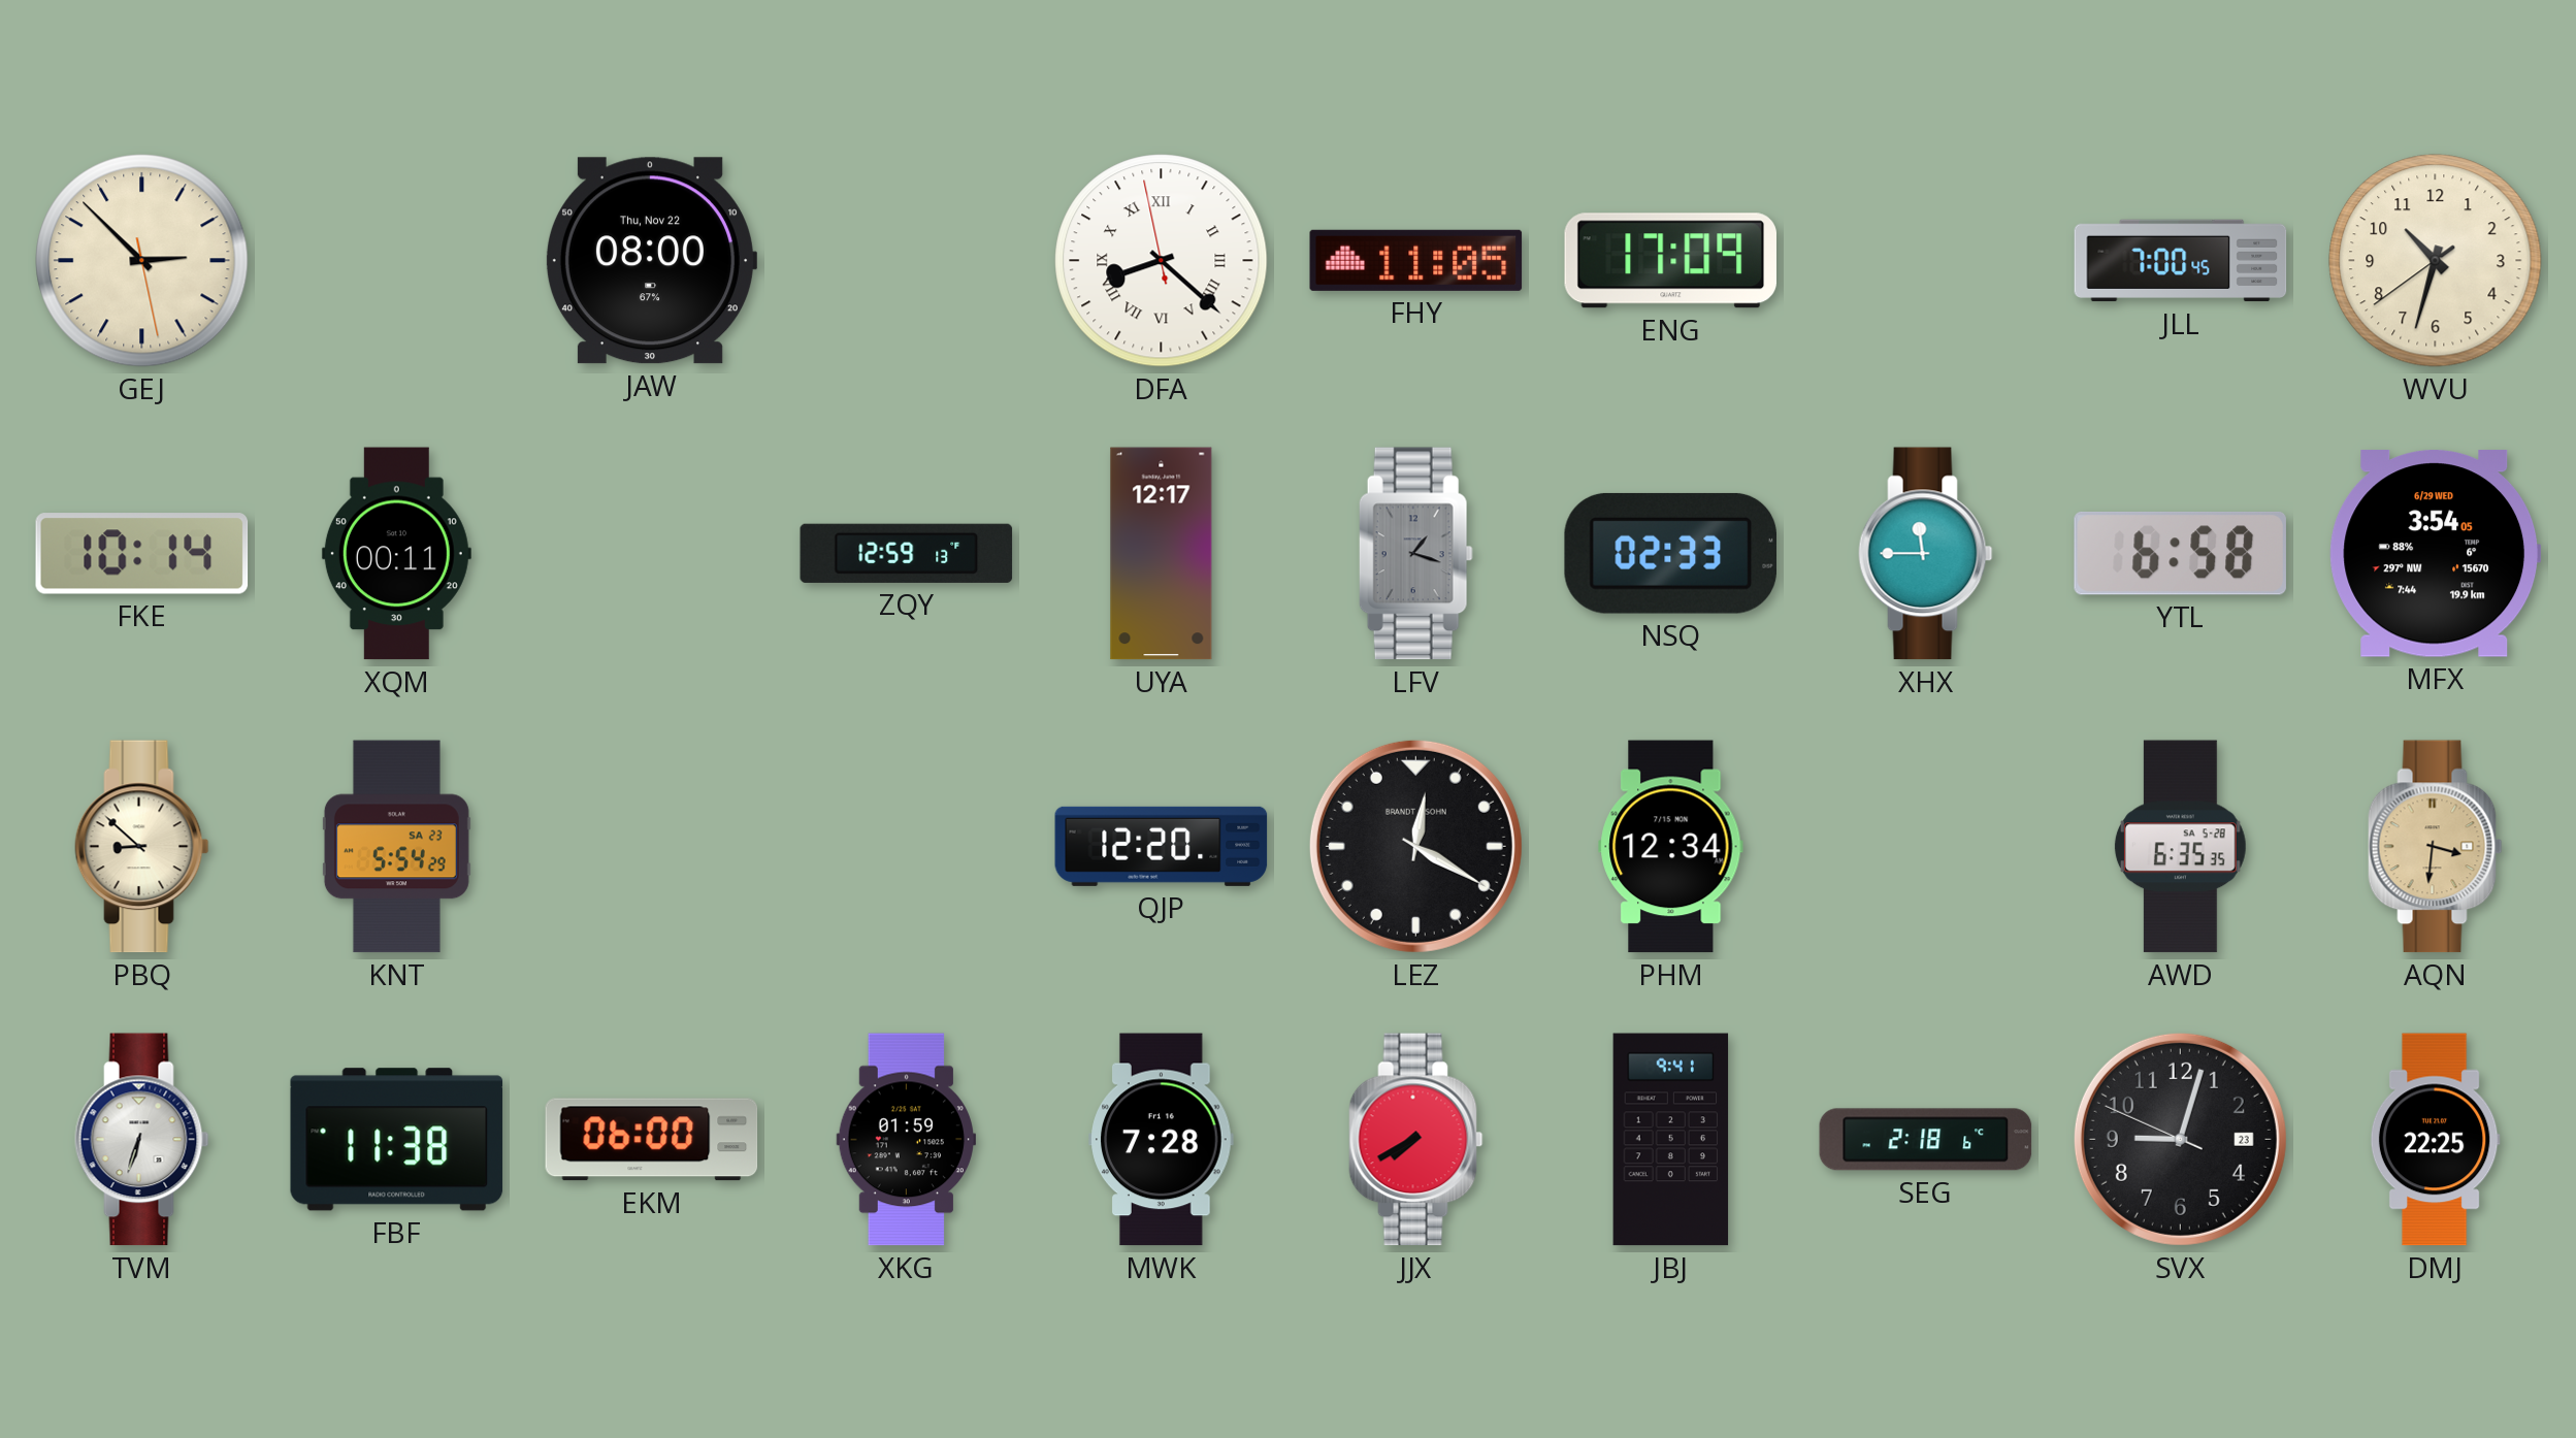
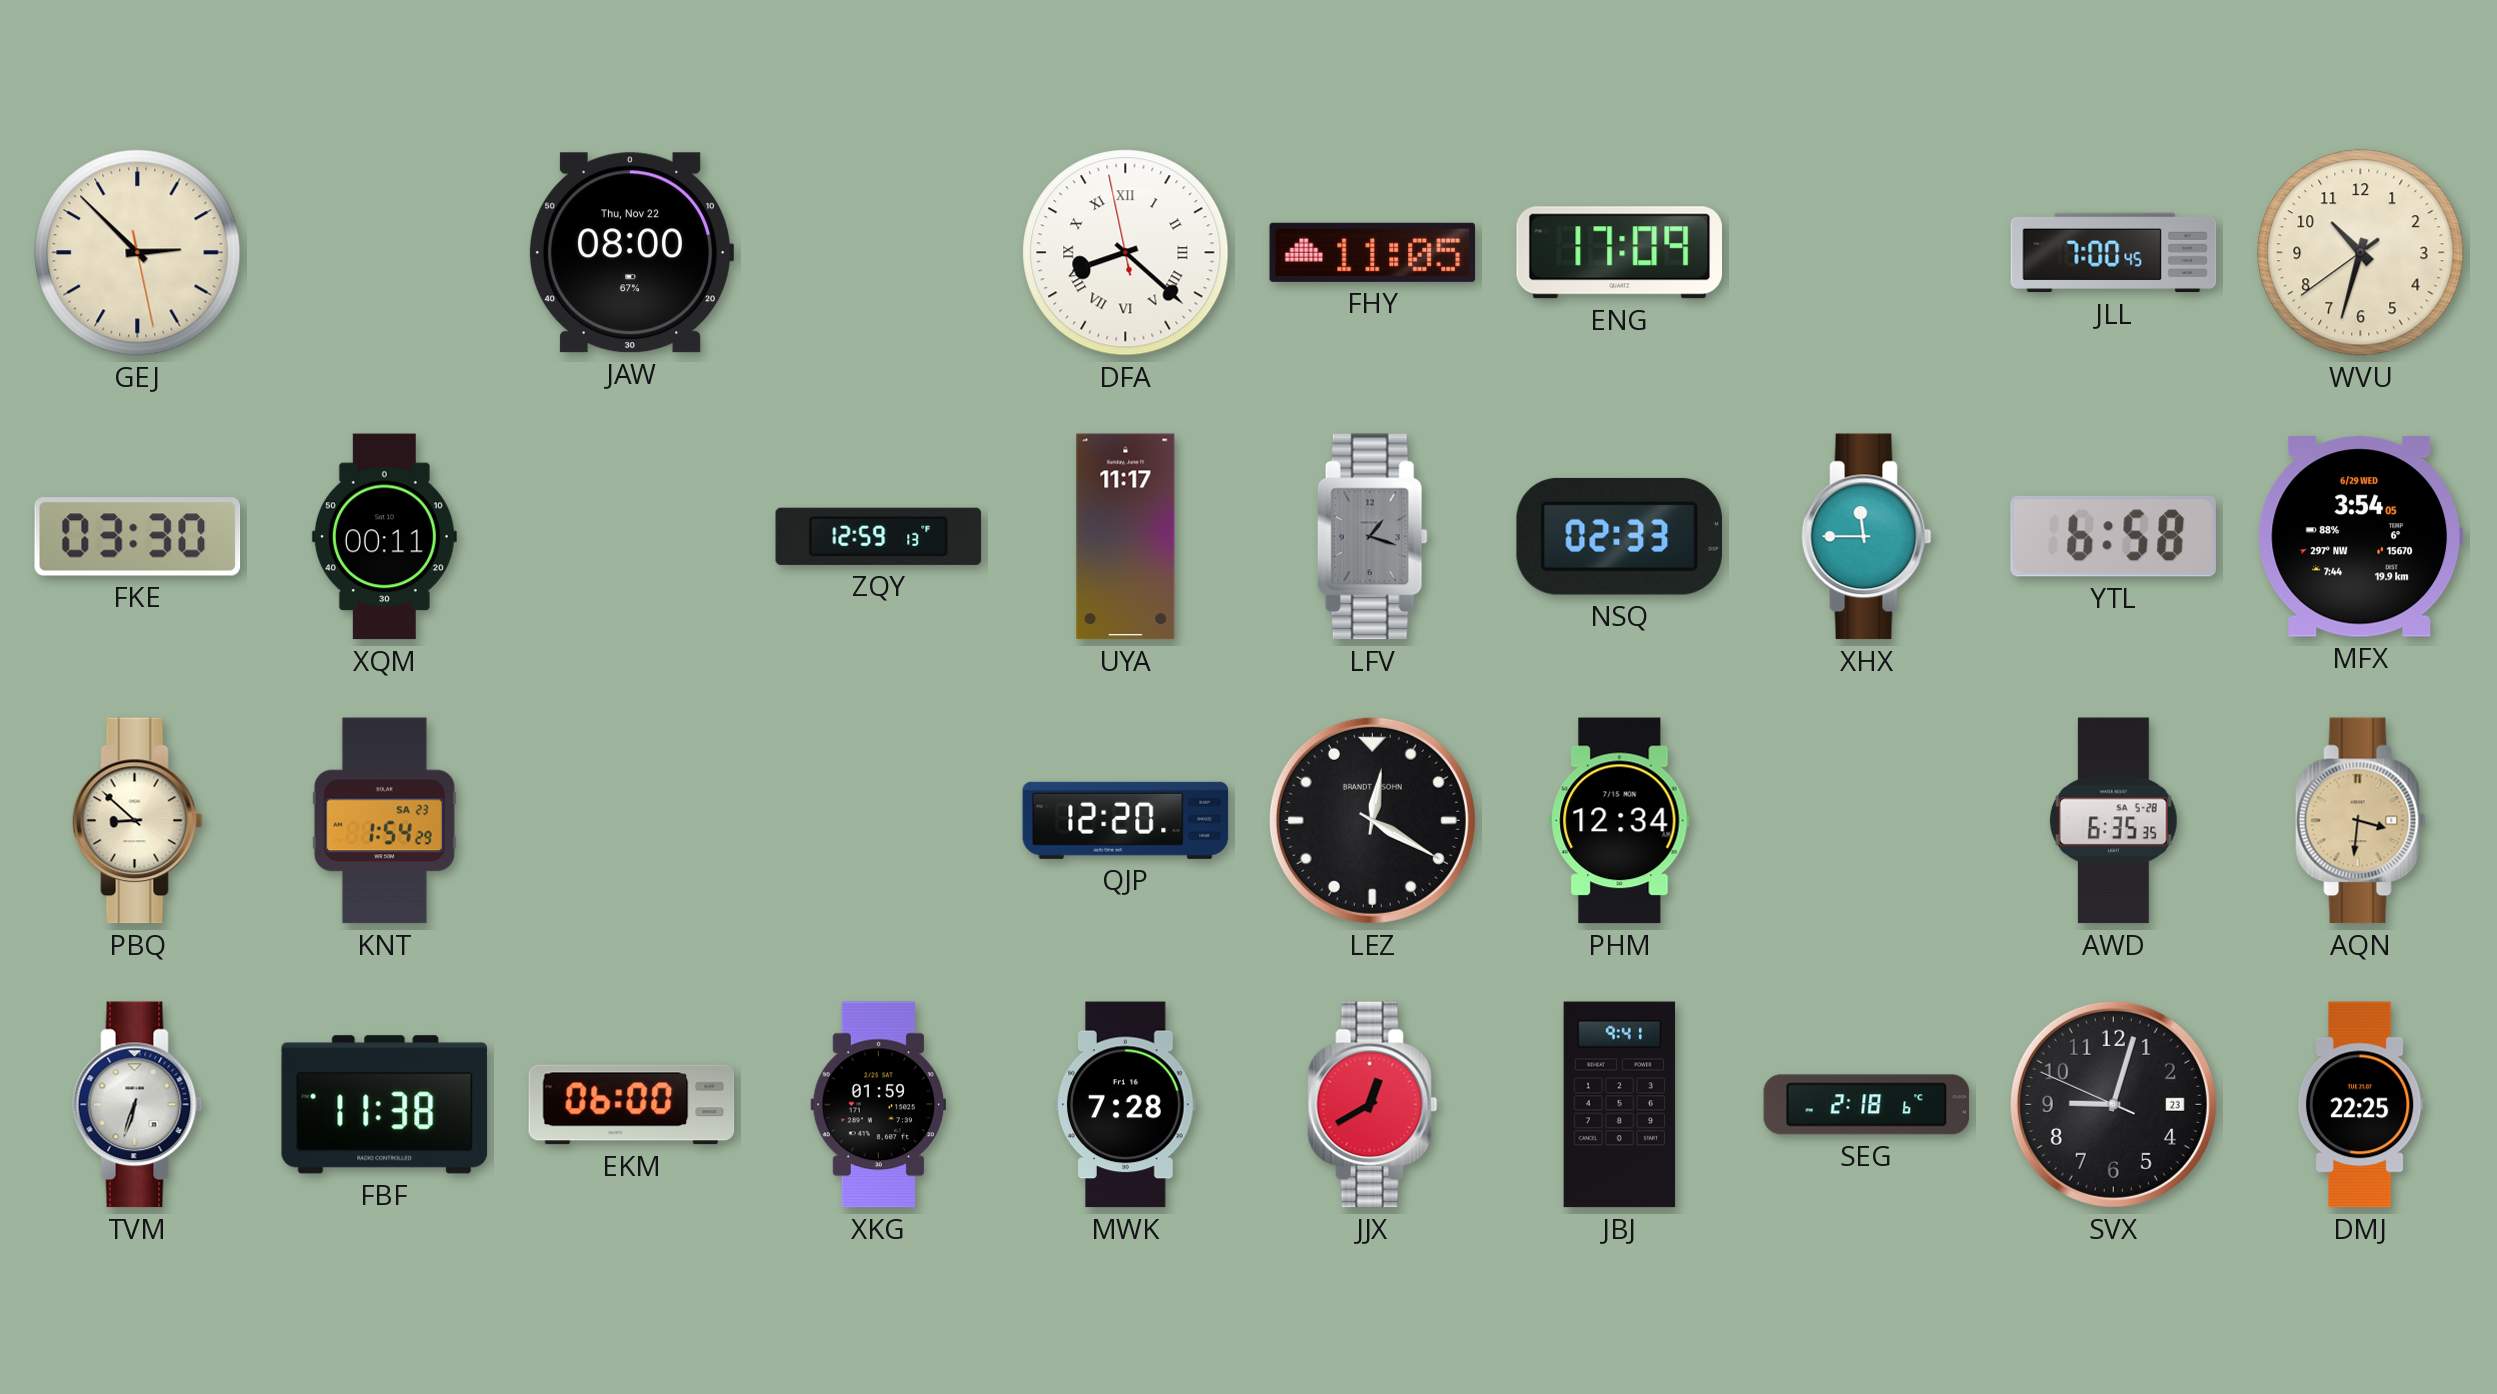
FKE: 10:14 -> 03:30
UYA: 12:17 -> 11:17
KNT: 5:54 -> 1:54
JJX: 7:40 -> 12:40
